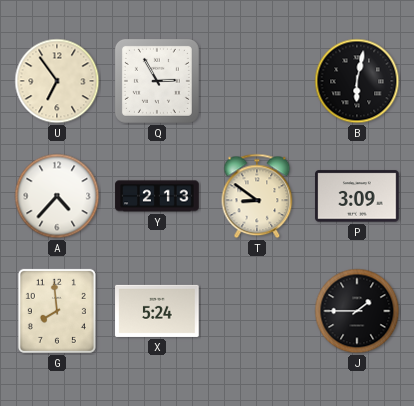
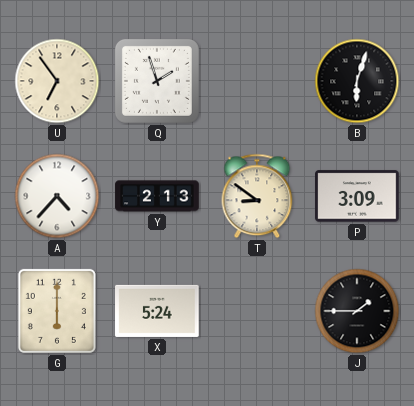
Q: 2:55 -> 1:57
B: 6:02 -> 6:03
G: 7:59 -> 6:00
